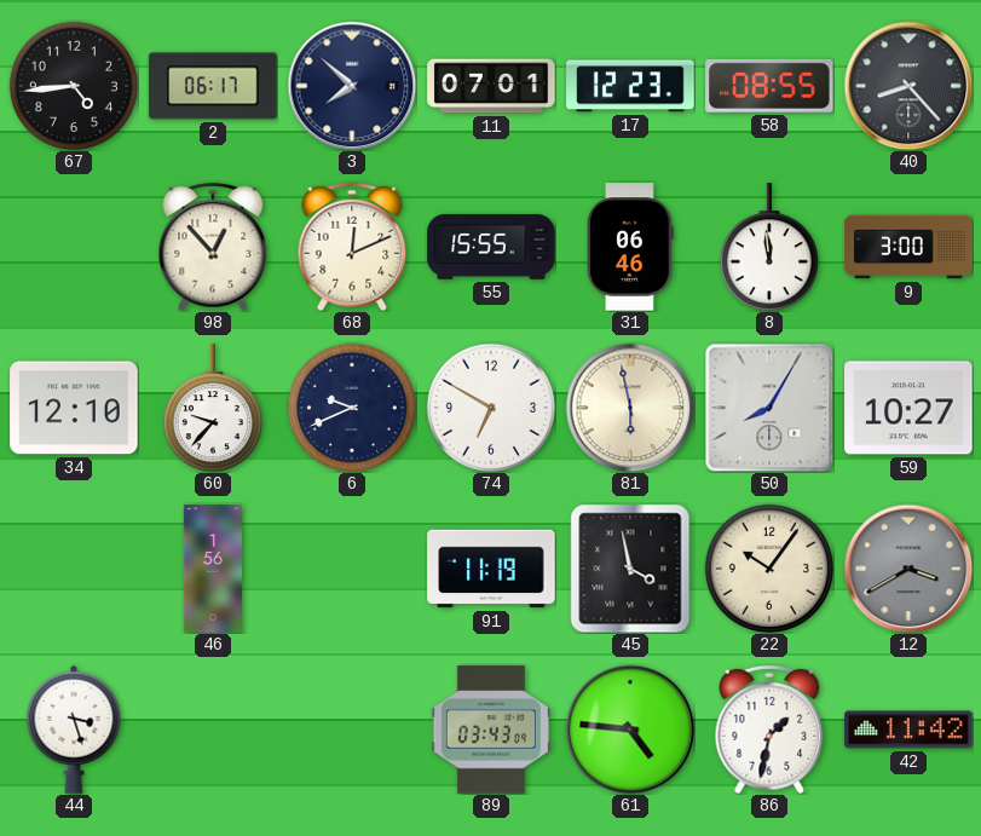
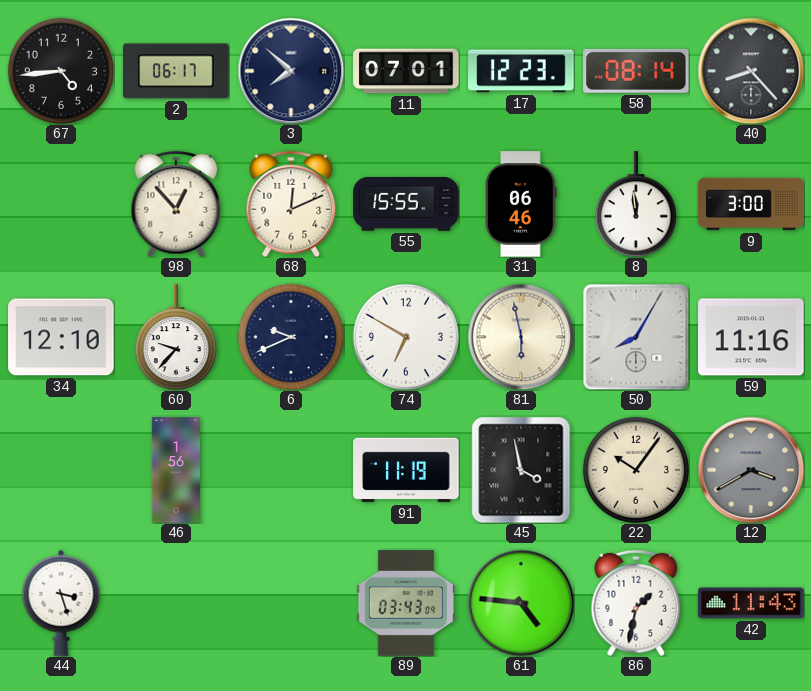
58: 08:55 -> 08:14
59: 10:27 -> 11:16
42: 11:42 -> 11:43
